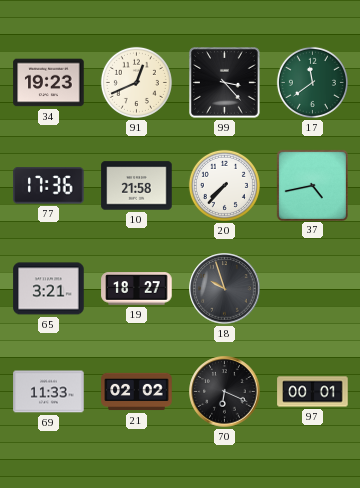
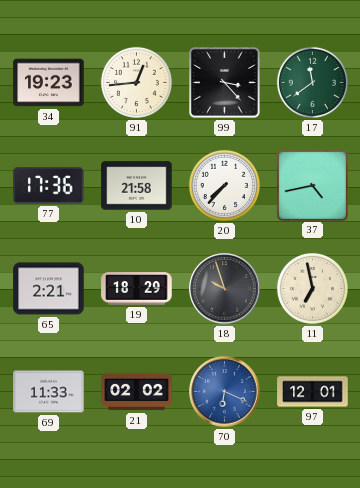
91: 12:41 -> 12:44
65: 3:21 -> 2:21
19: 18:27 -> 18:29
11: none -> 6:58
70 dial: black -> blue
97: 00:01 -> 12:01
